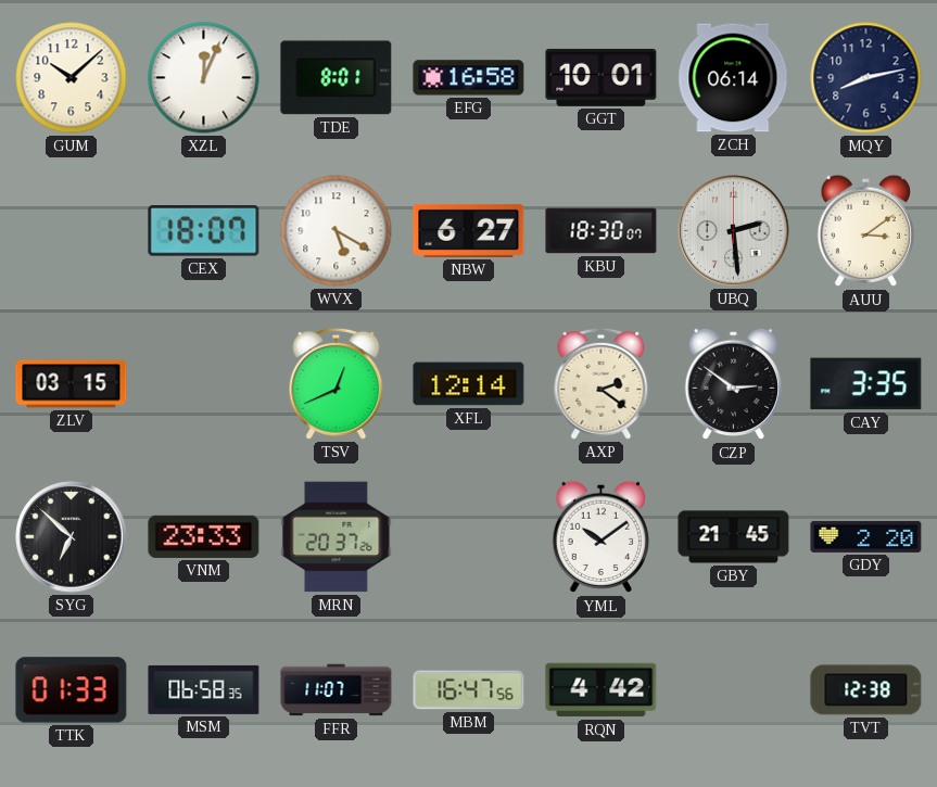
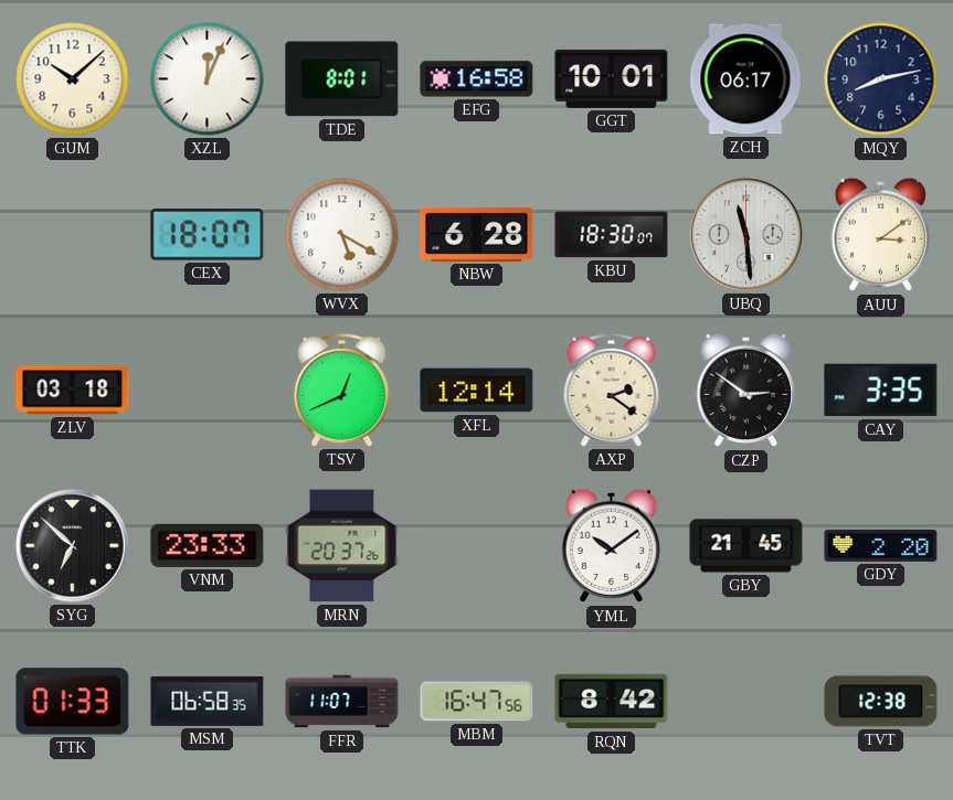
ZCH: 06:14 -> 06:17
NBW: 6:27 -> 6:28
UBQ: 2:29 -> 11:29
ZLV: 03:15 -> 03:18
RQN: 4:42 -> 8:42
